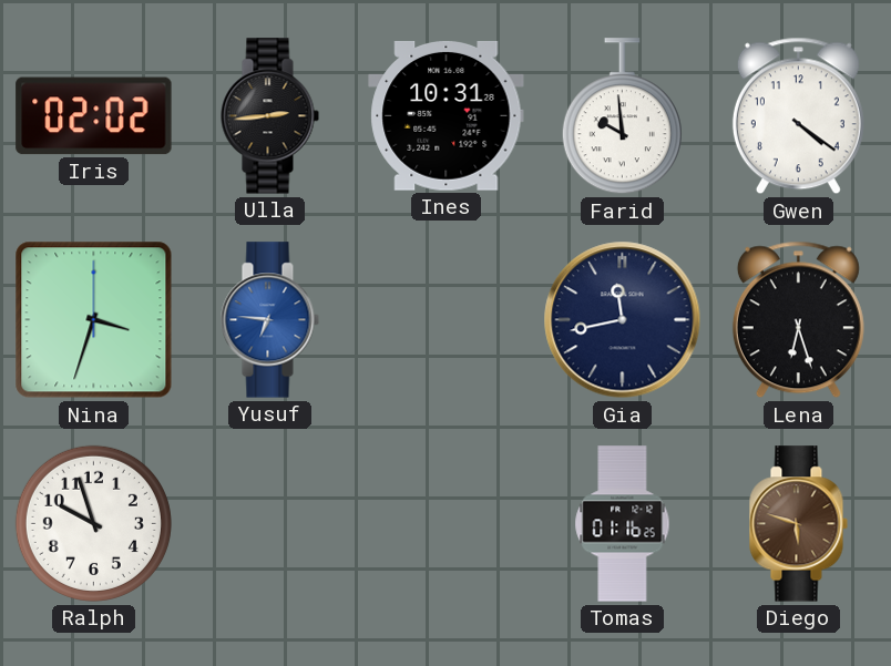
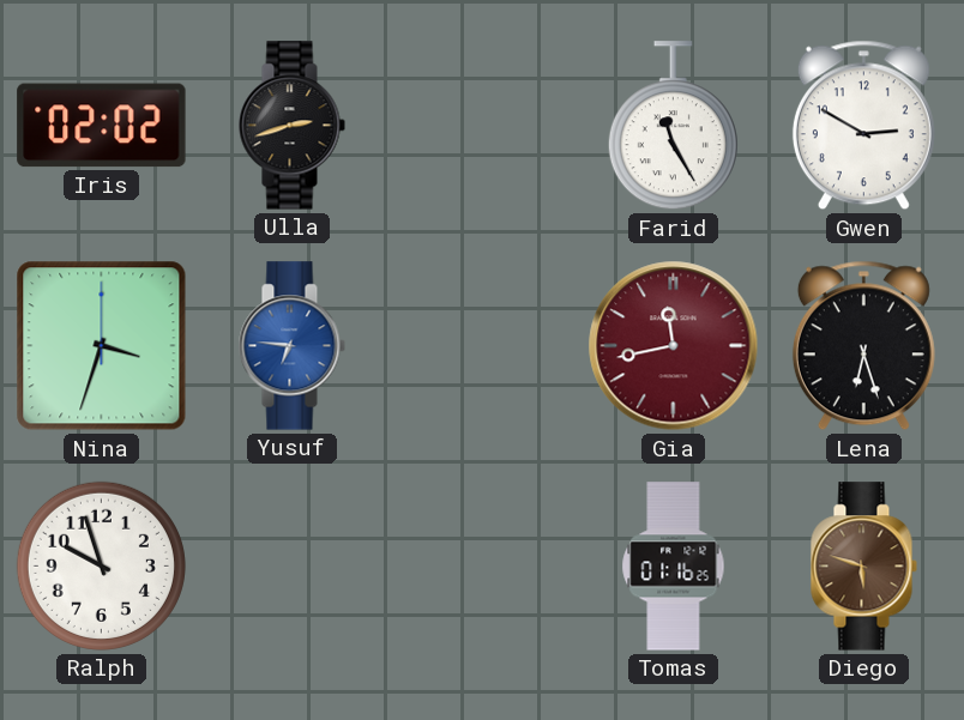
Ulla: 2:44 -> 2:42
Ines: 10:31 -> none
Farid: 9:59 -> 11:25
Gwen: 4:21 -> 2:50
Gia dial: navy -> burgundy
